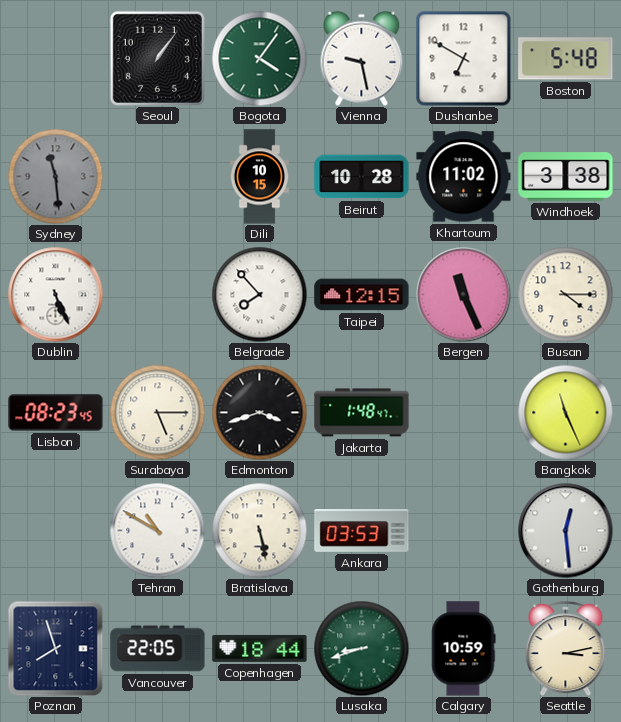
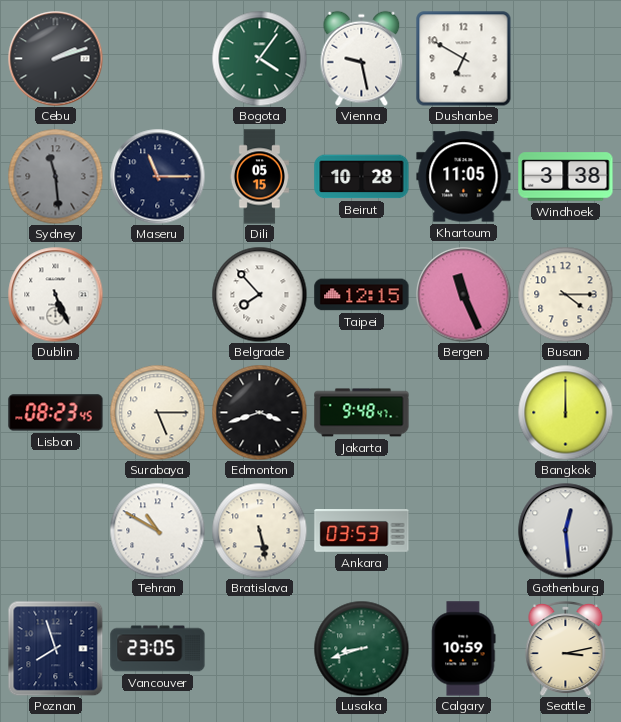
Cebu: none -> 2:12
Seoul: 1:06 -> none
Boston: 5:48 -> none
Maseru: none -> 11:15
Dili: 10:15 -> 05:15
Khartoum: 11:02 -> 11:05
Jakarta: 1:48 -> 9:48
Bangkok: 11:26 -> 12:00
Vancouver: 22:05 -> 23:05
Copenhagen: 18:44 -> none
